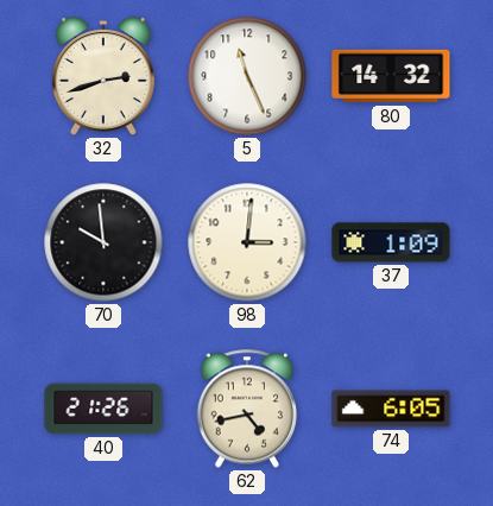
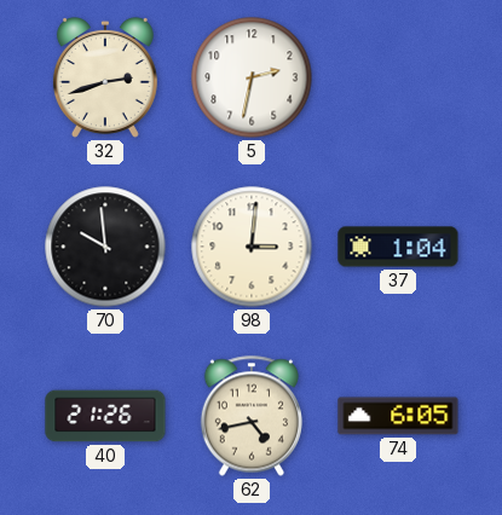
5: 11:26 -> 2:32
80: 14:32 -> none
37: 1:09 -> 1:04
